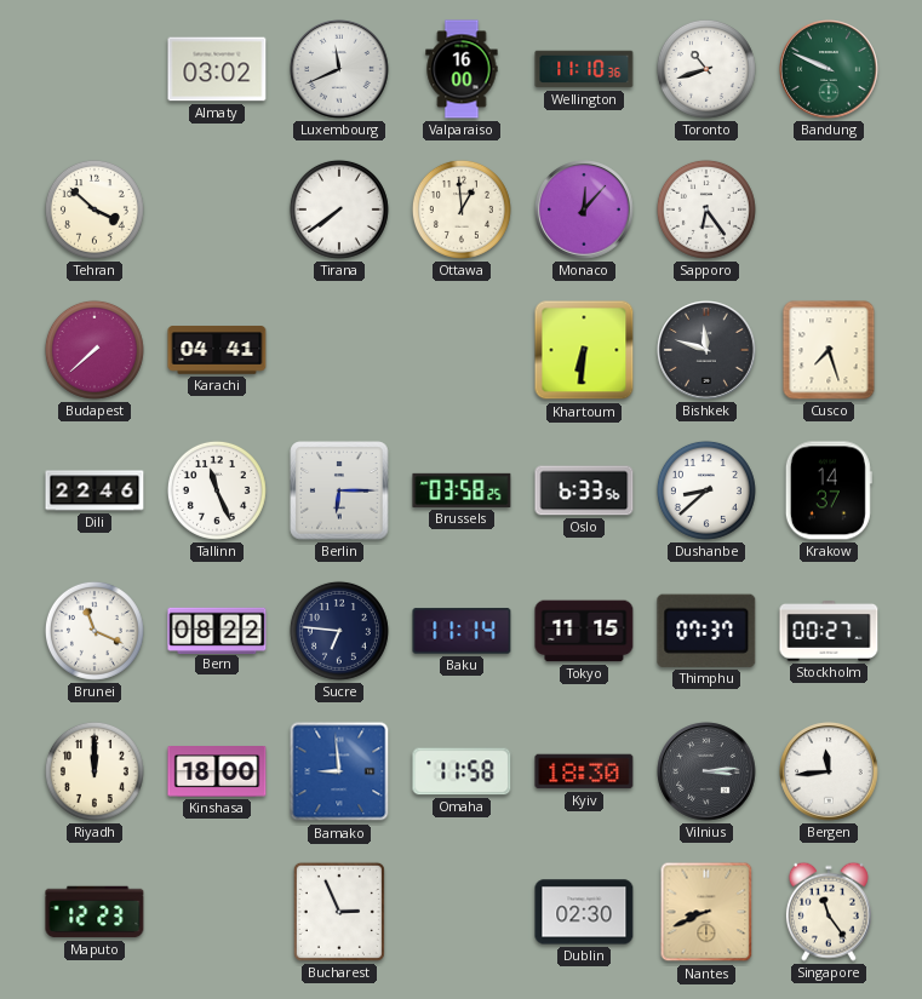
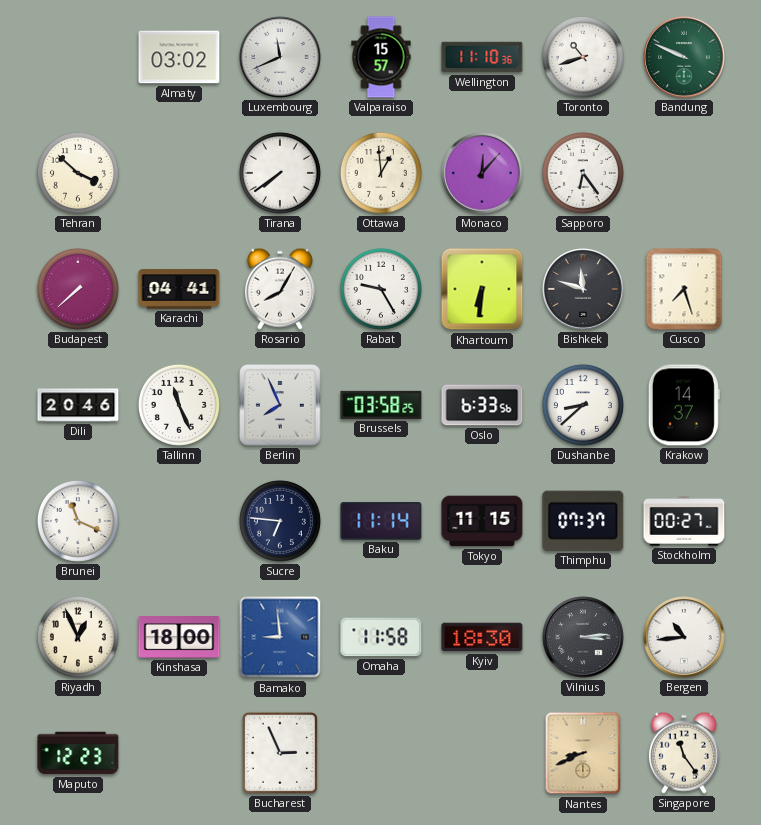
Valparaiso: 16:00 -> 15:57
Rosario: none -> 8:05
Rabat: none -> 9:25
Dili: 22:46 -> 20:46
Berlin: 6:15 -> 7:56
Bern: 08:22 -> none
Riyadh: 12:00 -> 12:56
Bergen: 11:44 -> 10:44
Dublin: 02:30 -> none
